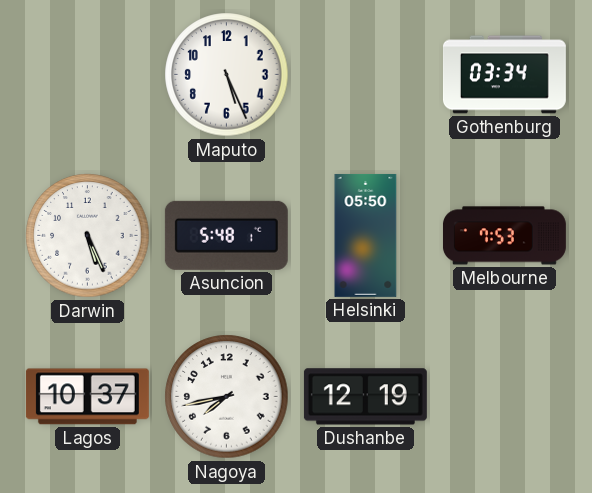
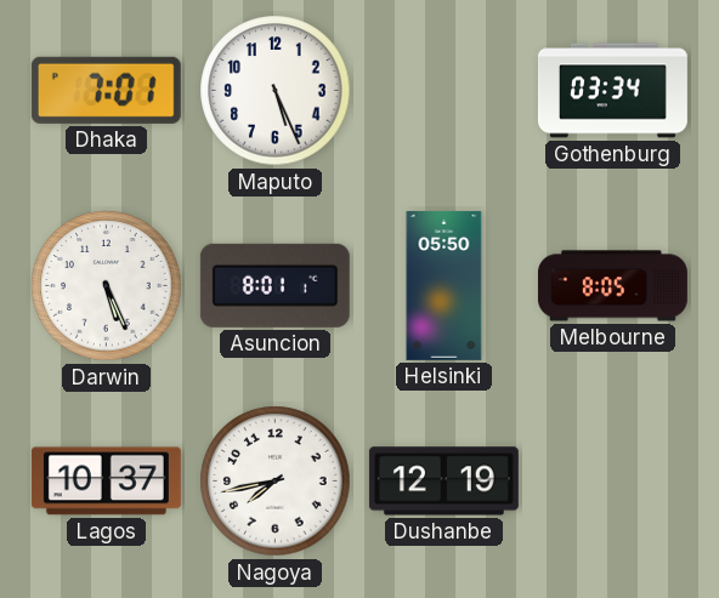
Dhaka: none -> 7:01
Asuncion: 5:48 -> 8:01
Melbourne: 7:53 -> 8:05
